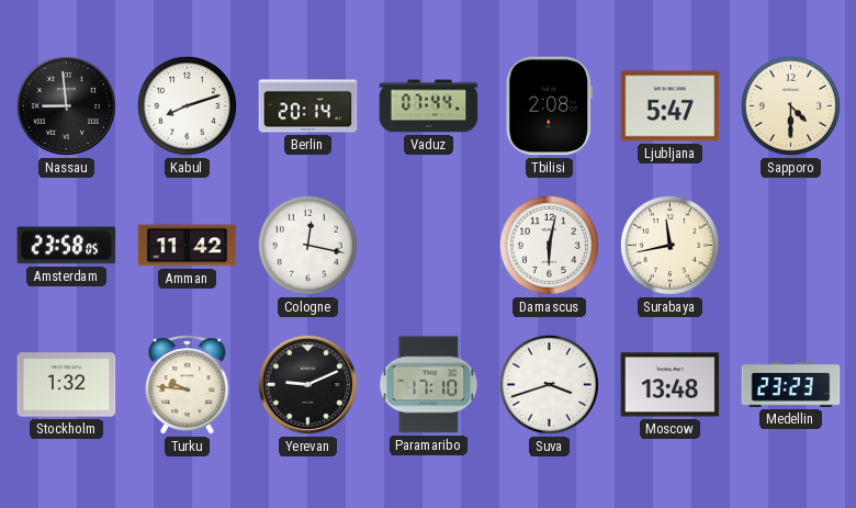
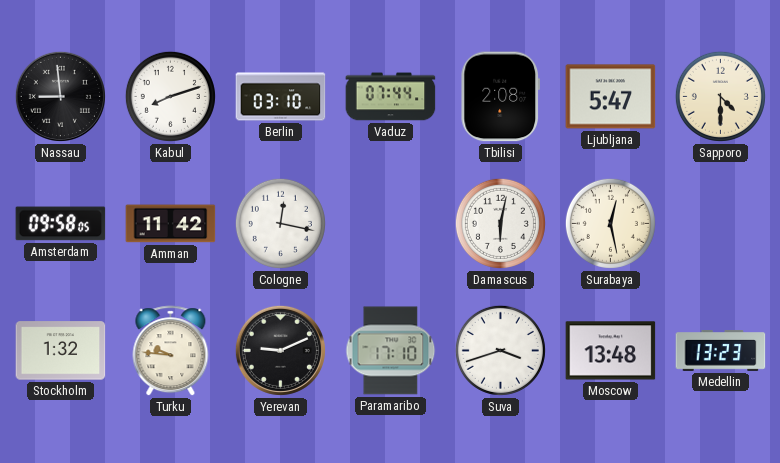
Berlin: 20:14 -> 03:10
Amsterdam: 23:58 -> 09:58
Surabaya: 11:43 -> 12:28
Medellin: 23:23 -> 13:23
